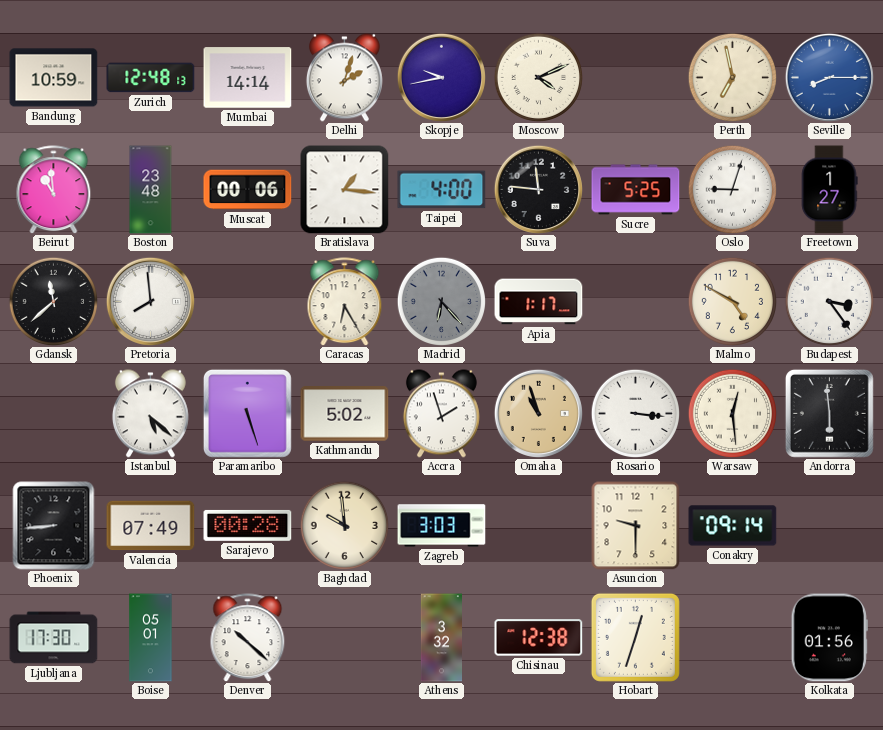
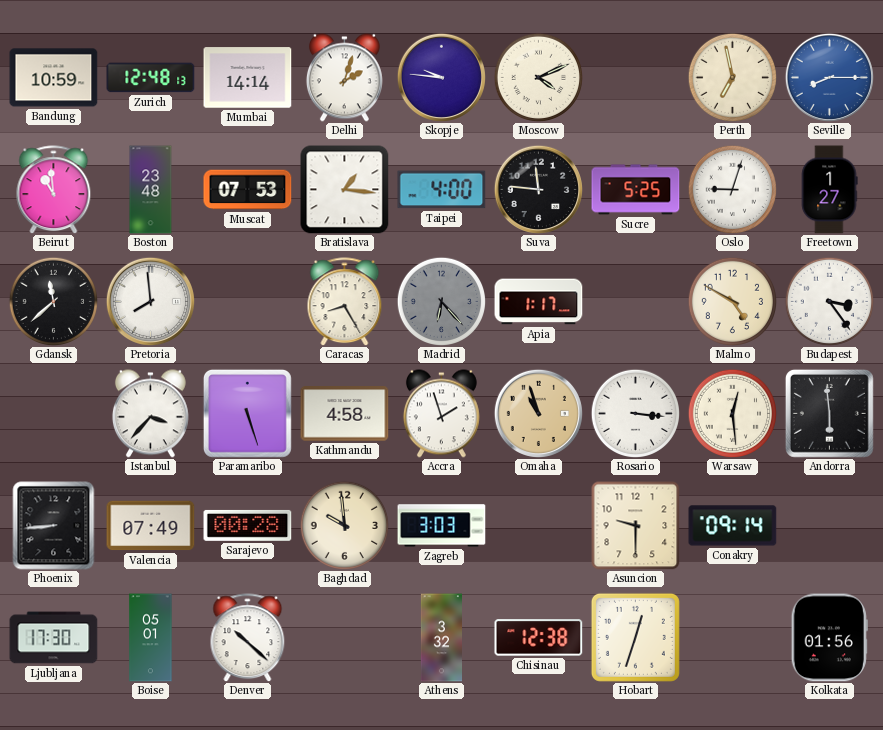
Skopje: 9:43 -> 9:46
Muscat: 00:06 -> 07:53
Caracas: 6:25 -> 8:25
Istanbul: 5:22 -> 3:37
Kathmandu: 5:02 -> 4:58
